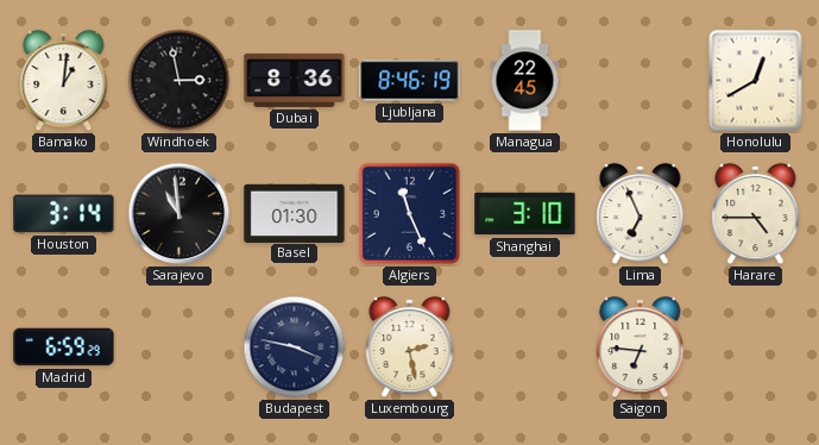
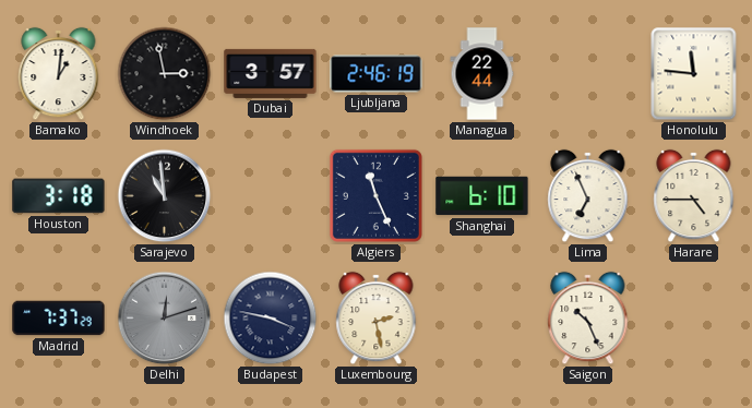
Dubai: 8:36 -> 3:57
Ljubljana: 8:46 -> 2:46
Managua: 22:45 -> 22:44
Honolulu: 12:40 -> 11:46
Houston: 3:14 -> 3:18
Basel: 01:30 -> none
Shanghai: 3:10 -> 6:10
Madrid: 6:59 -> 7:37
Delhi: none -> 12:12
Saigon: 6:46 -> 10:26
